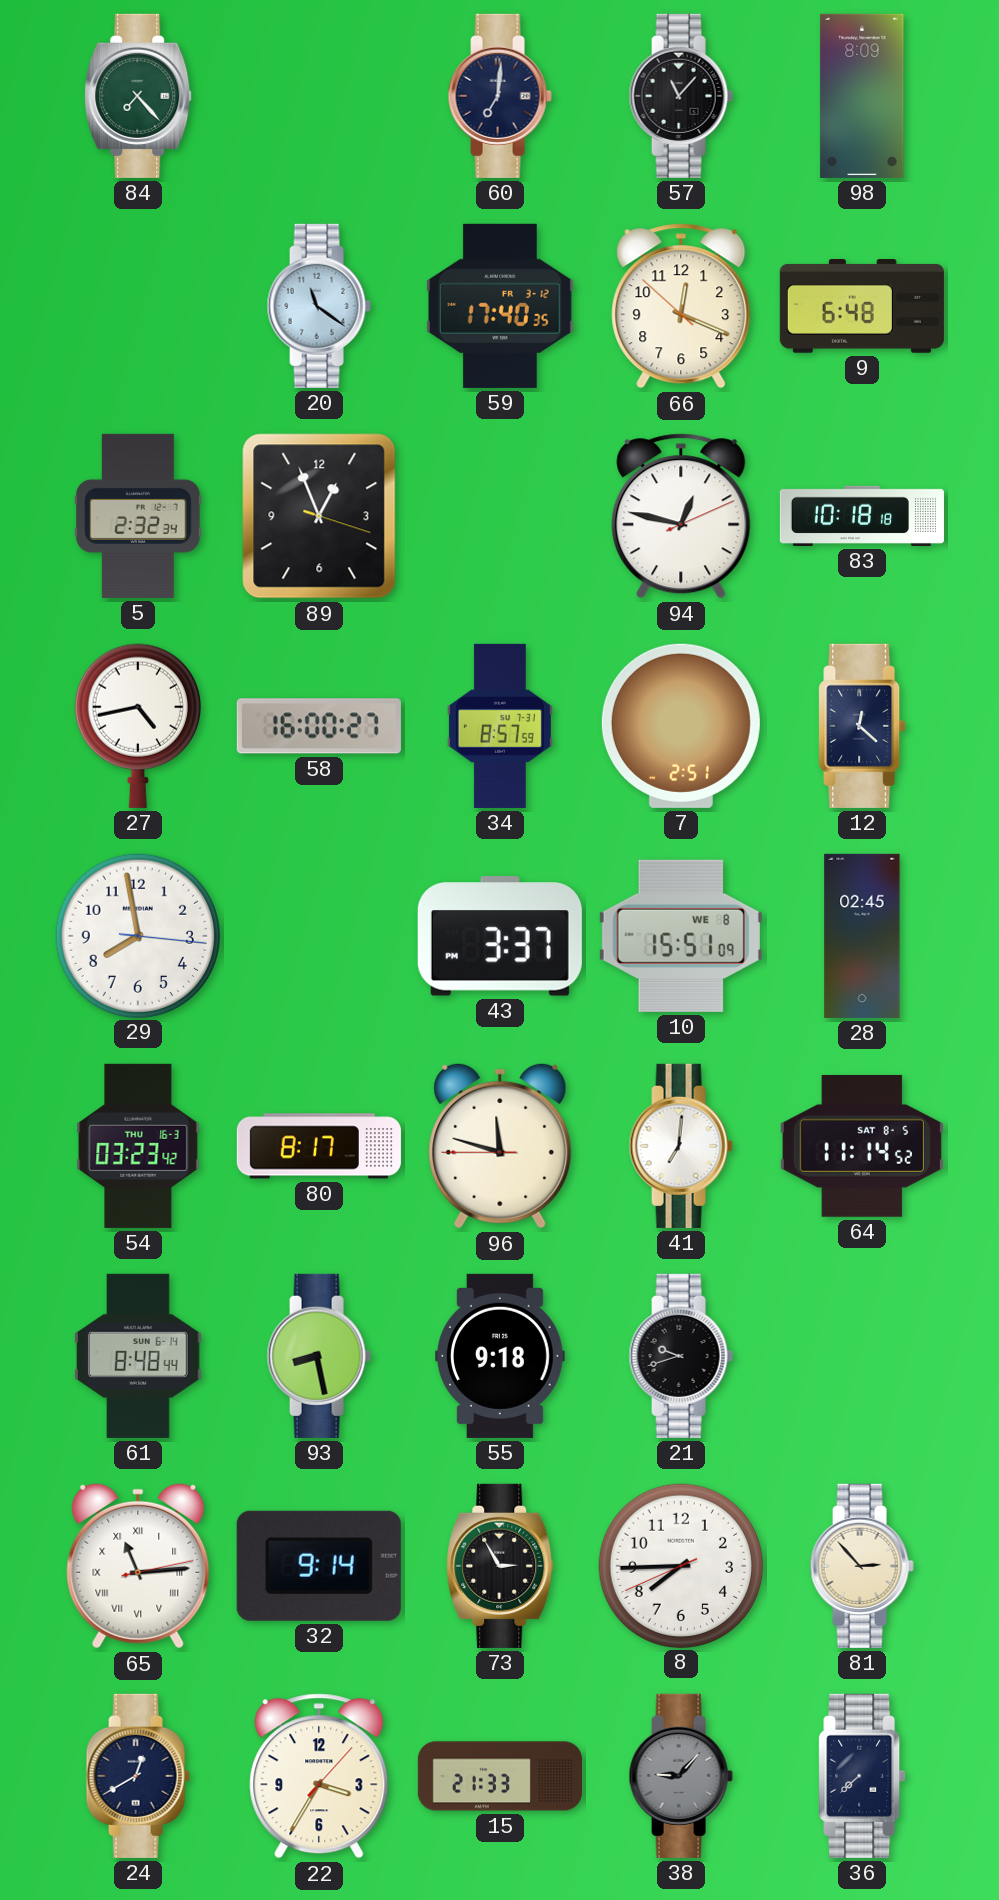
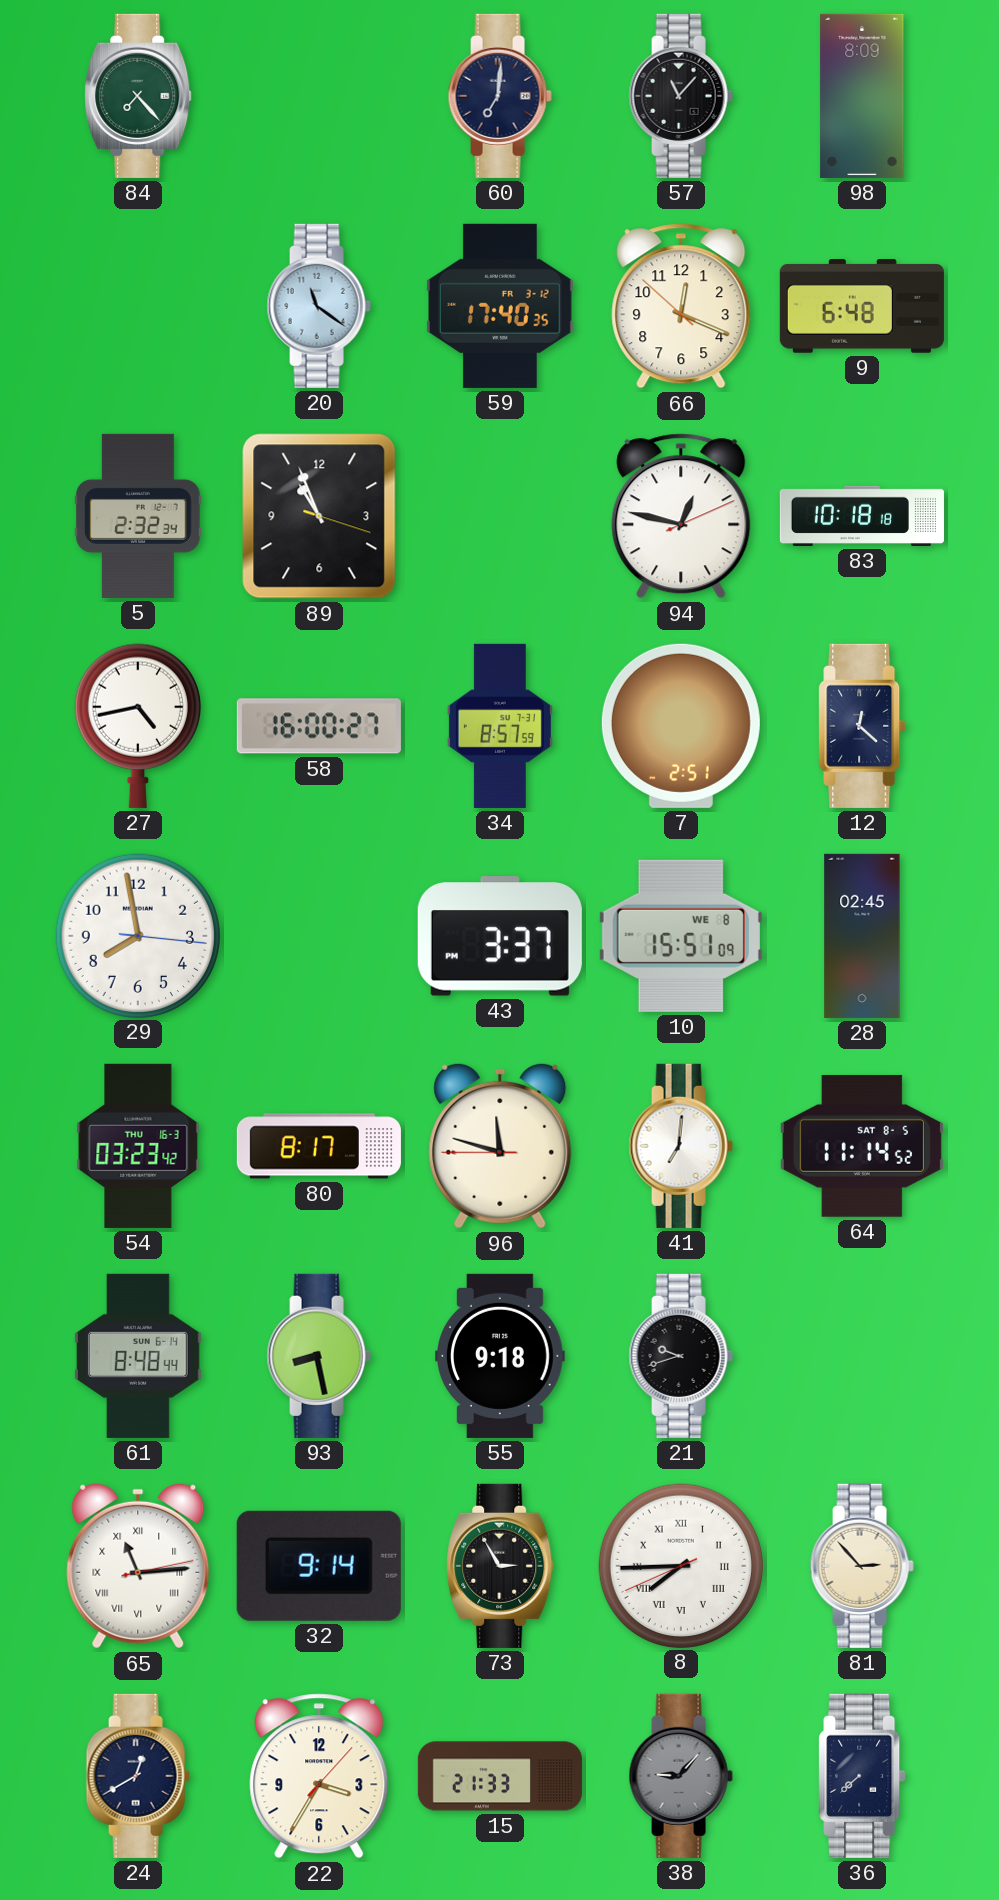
89: 12:56 -> 10:56
8 numerals: Arabic -> Roman
